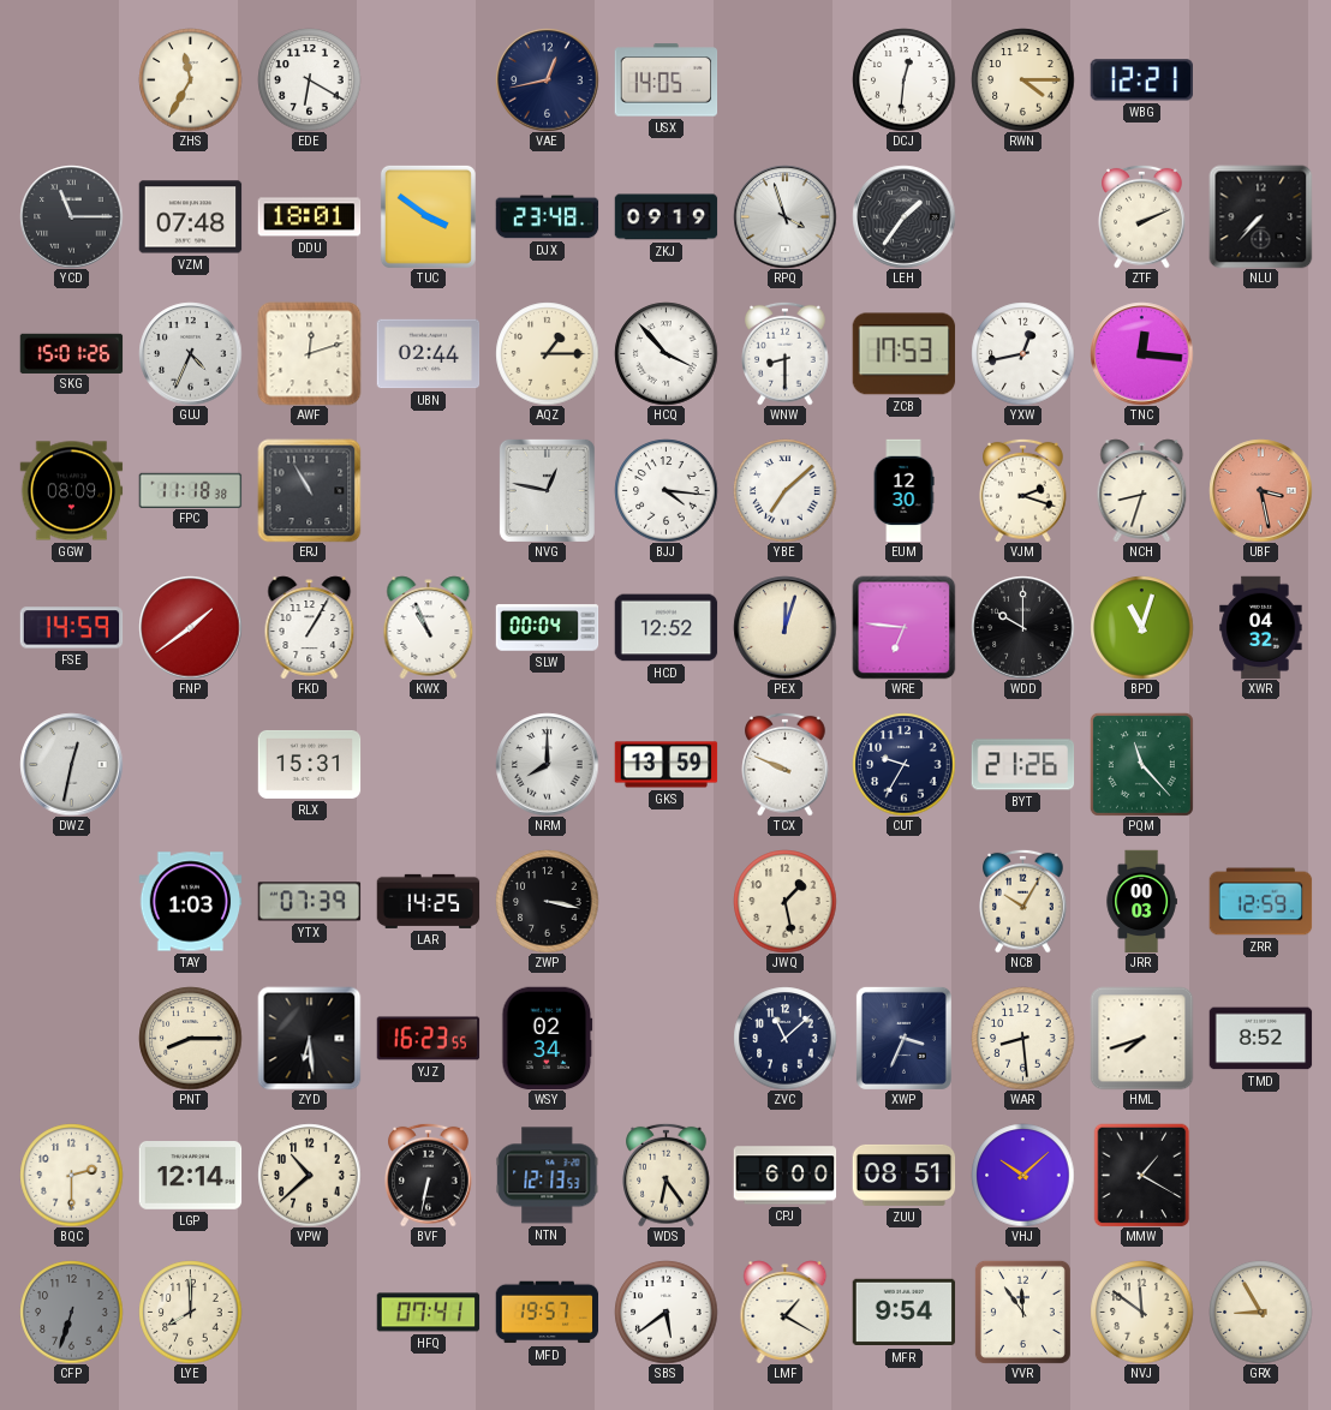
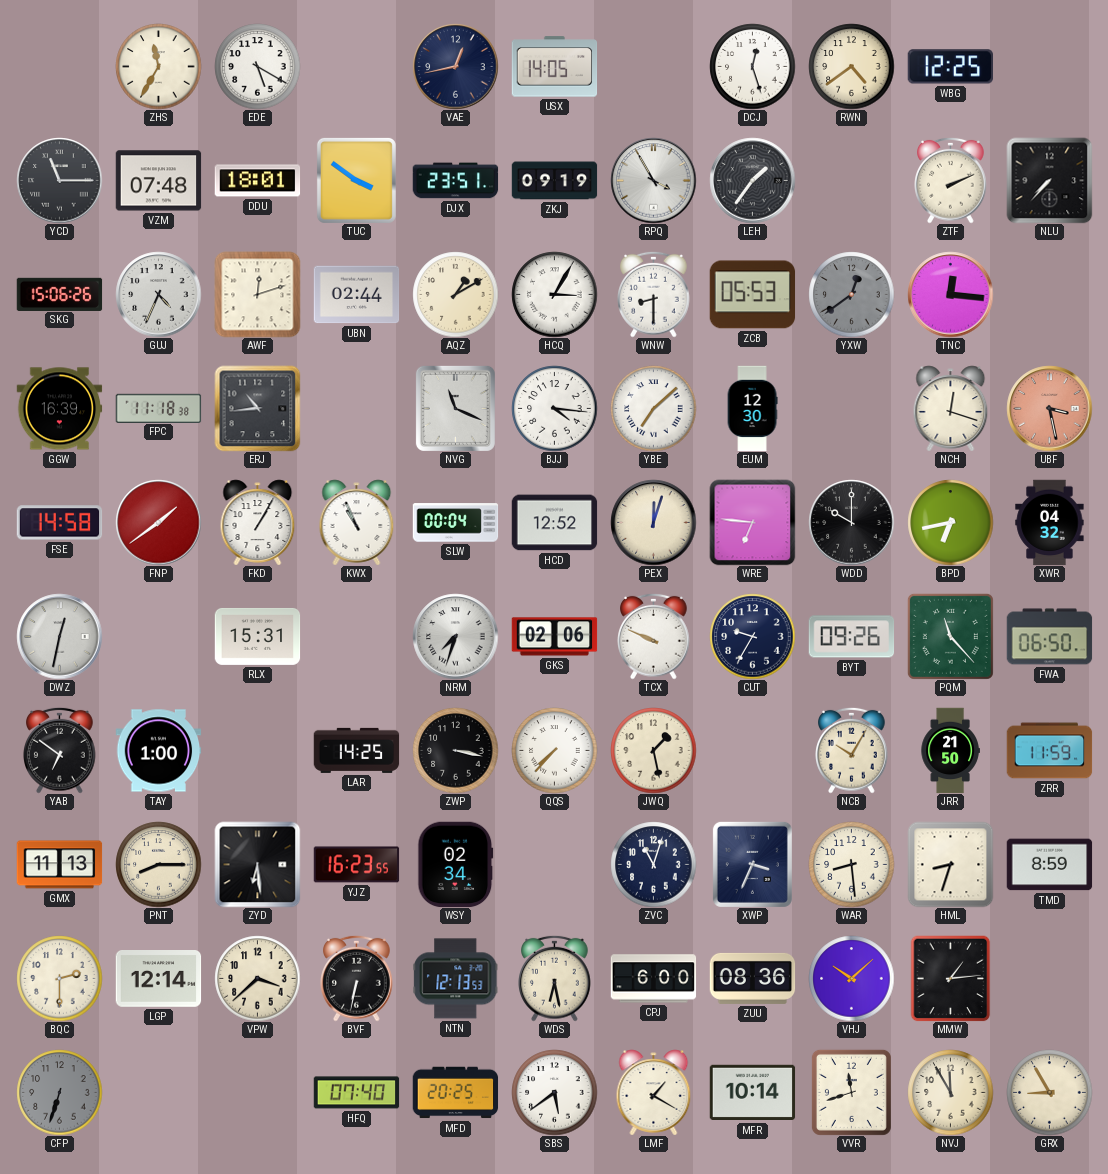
EDE: 6:20 -> 5:20
DCJ: 12:31 -> 12:27
RWN: 4:15 -> 4:39
WBG: 12:21 -> 12:25
DJX: 23:48 -> 23:51
RPQ: 3:57 -> 3:55
SKG: 15:01 -> 15:06
AQZ: 1:15 -> 1:10
HCQ: 3:53 -> 3:05
ZCB: 17:53 -> 05:53
YXW: 12:43 -> 12:39
YXW dial: white -> grey
GGW: 08:09 -> 16:39
ERJ: 10:55 -> 10:44
NVG: 12:47 -> 11:19
VJM: 2:18 -> none
NCH: 8:33 -> 12:18
FSE: 14:59 -> 14:58
BPD: 11:03 -> 6:43
NRM: 8:00 -> 7:33
GKS: 13:59 -> 02:06
BYT: 21:26 -> 09:26
FWA: none -> 06:50
YAB: none -> 6:51
TAY: 1:03 -> 1:00
YTX: 07:39 -> none
QQS: none -> 7:37
JRR: 00:03 -> 21:50
ZRR: 12:59 -> 11:59
GMX: none -> 11:13
ZVC: 11:08 -> 11:03
HML: 7:42 -> 8:33
TMD: 8:52 -> 8:59
VPW: 10:38 -> 3:38
WDS: 6:24 -> 6:28
ZUU: 08:51 -> 08:36
MMW: 1:20 -> 1:14
LYE: 8:00 -> none
HFQ: 07:41 -> 07:40
MFD: 19:57 -> 20:25
MFR: 9:54 -> 10:14
VVR: 11:54 -> 11:42
NVJ: 11:51 -> 11:55
